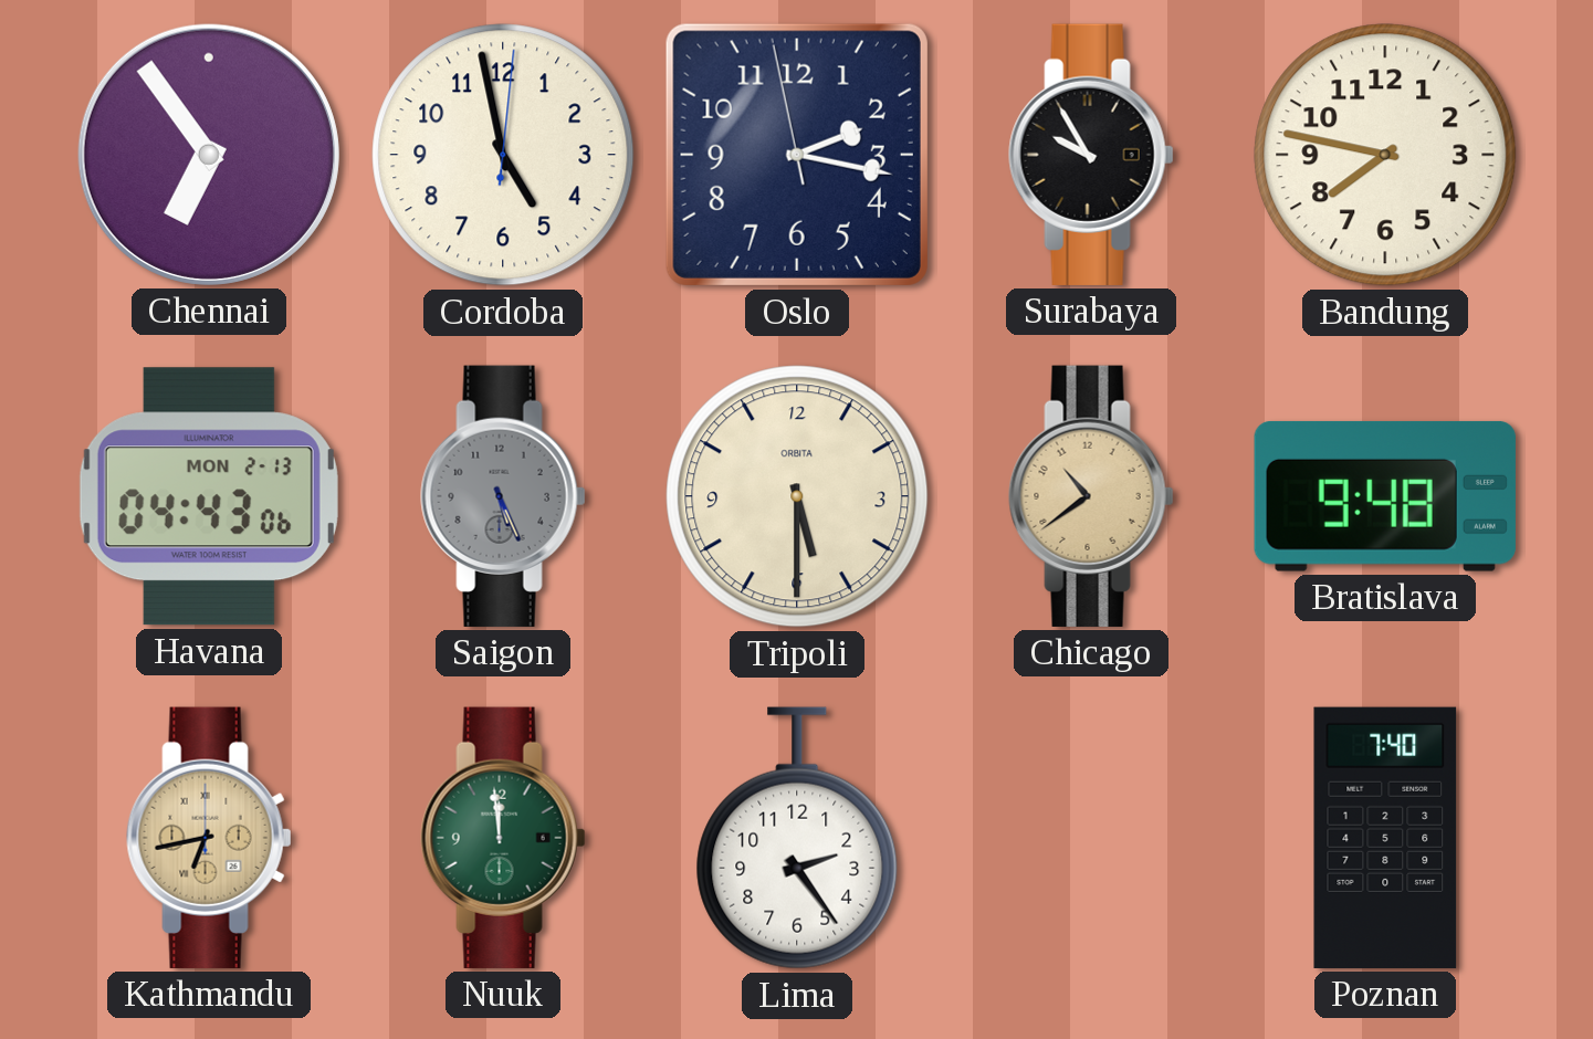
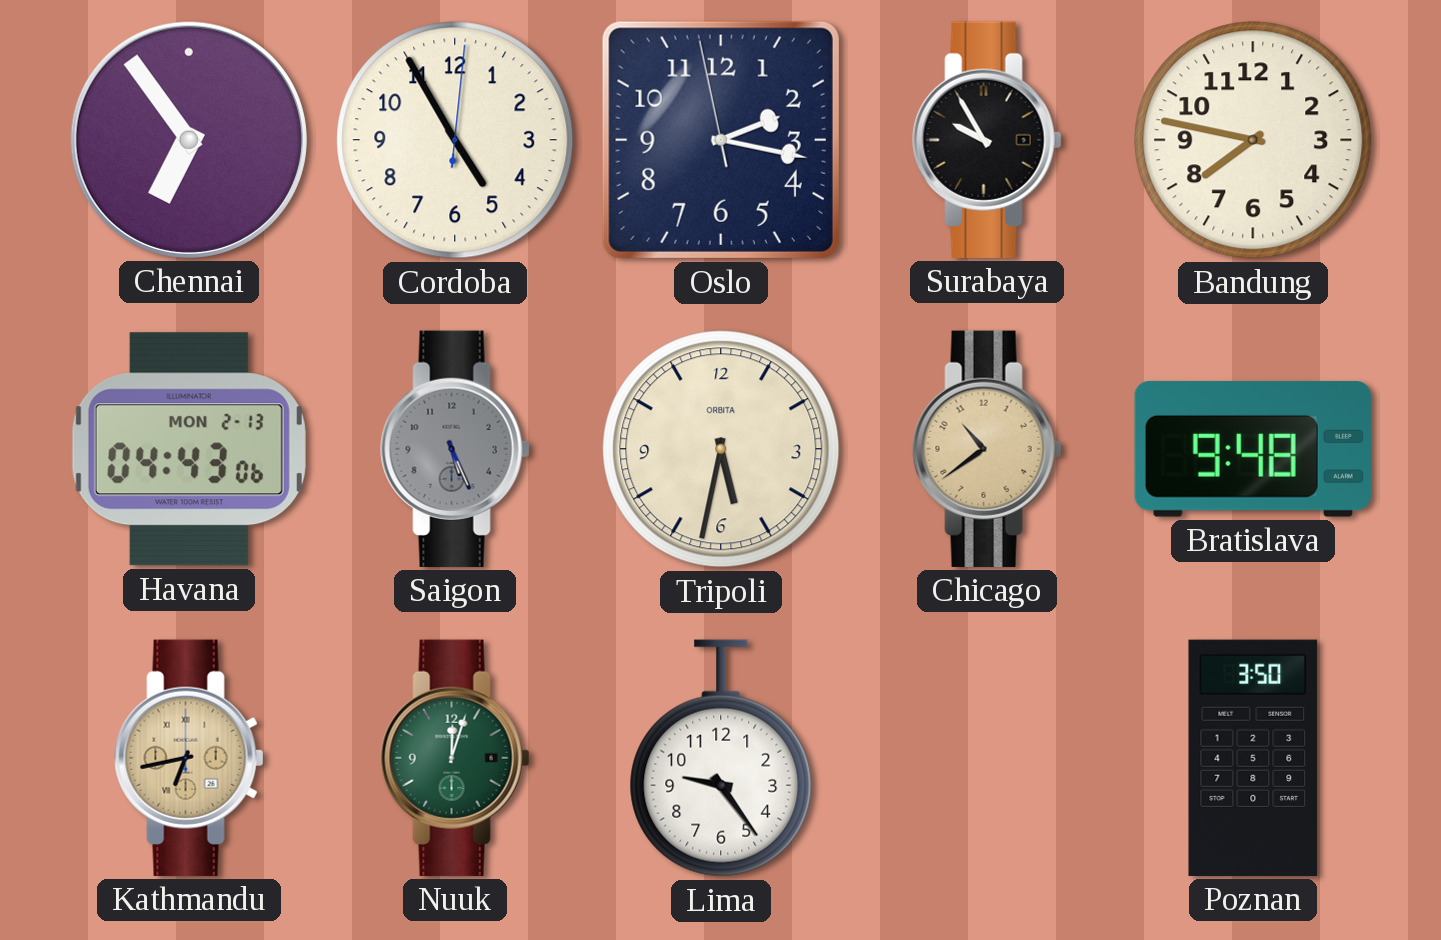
Cordoba: 4:58 -> 4:55
Tripoli: 5:30 -> 5:32
Nuuk: 11:59 -> 12:03
Lima: 2:24 -> 9:24
Poznan: 7:40 -> 3:50
